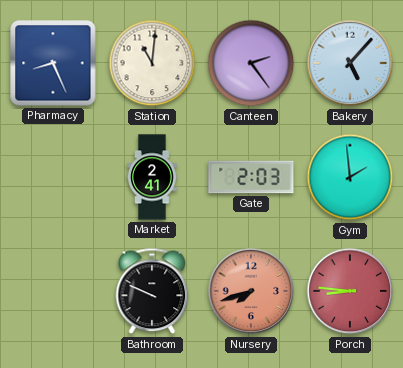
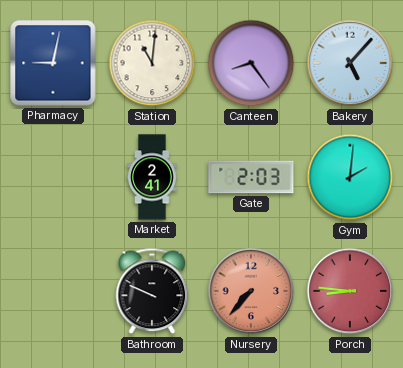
Pharmacy: 8:26 -> 9:02
Canteen: 2:24 -> 8:24
Gym: 1:59 -> 2:01
Nursery: 7:42 -> 7:37
